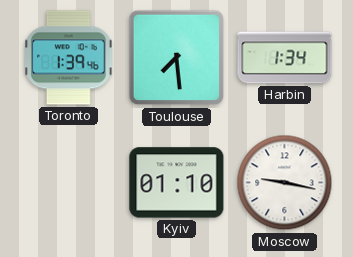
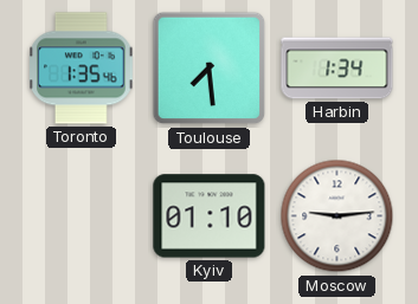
Toronto: 1:39 -> 1:35
Moscow: 9:17 -> 9:14
